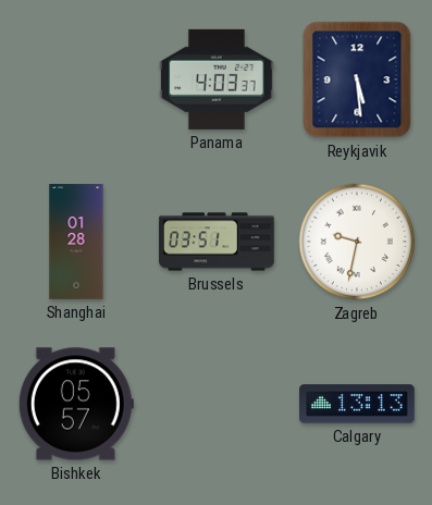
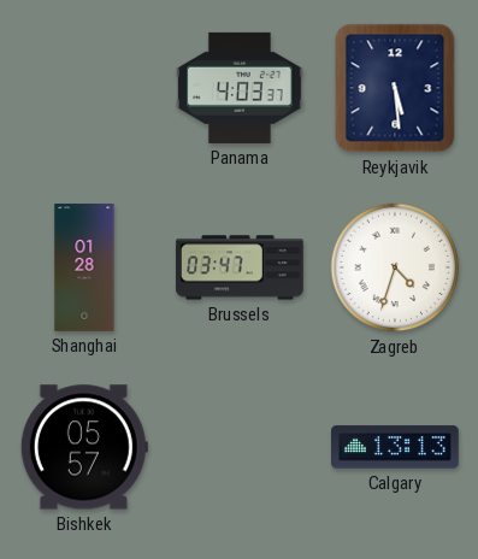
Brussels: 03:51 -> 03:47
Zagreb: 9:32 -> 4:33
